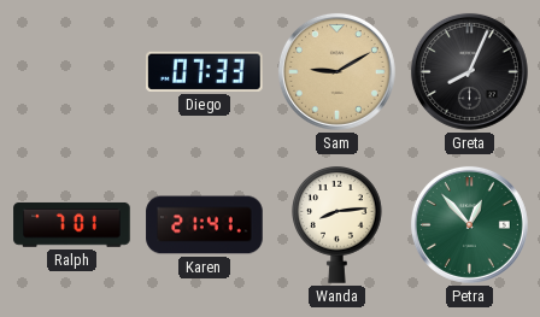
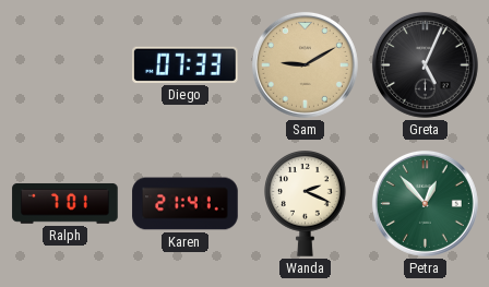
Greta: 8:04 -> 5:04
Wanda: 8:14 -> 2:19
